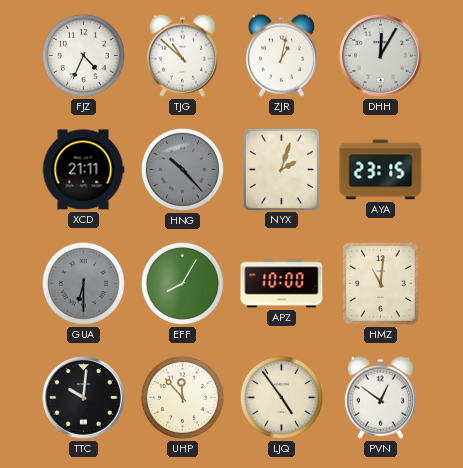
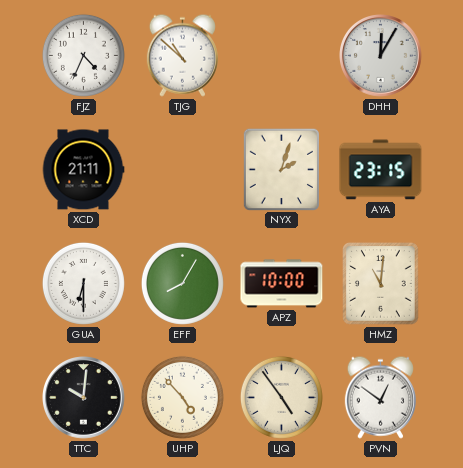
ZJR: 1:02 -> none
HNG: 10:23 -> none
GUA dial: grey -> white
UHP: 11:53 -> 4:53
